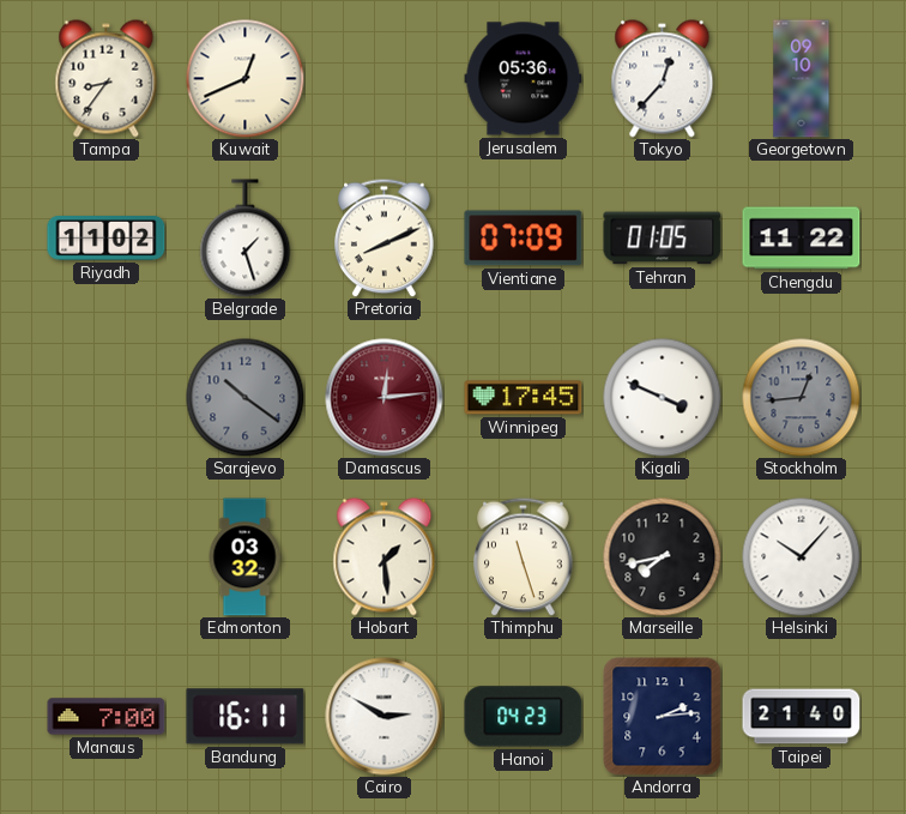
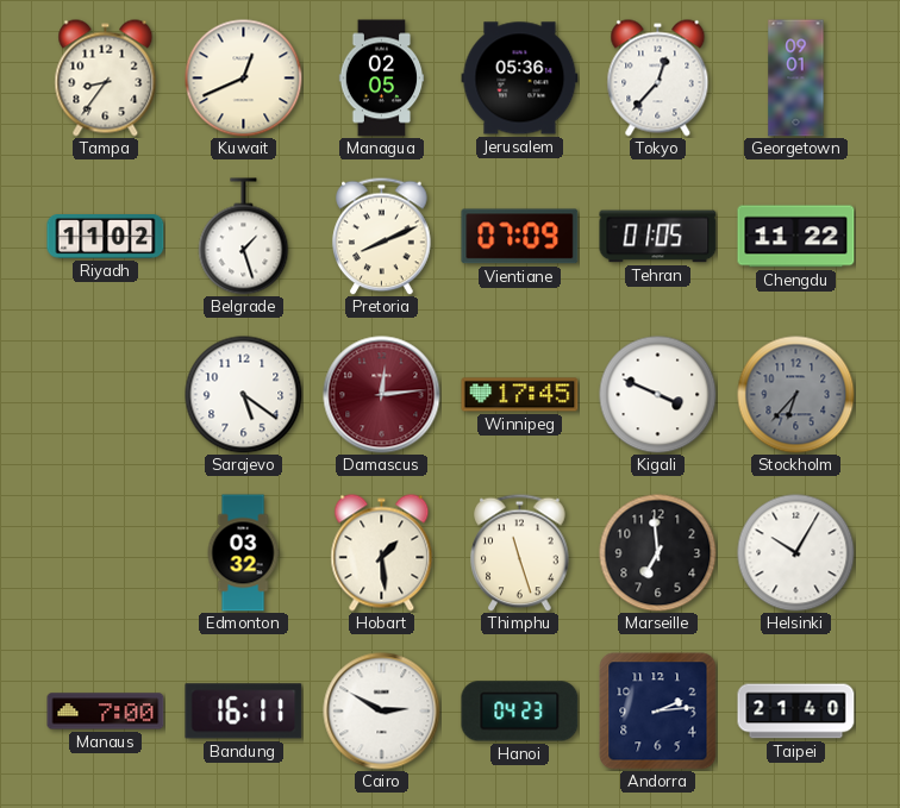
Managua: none -> 02:05
Georgetown: 09:10 -> 09:01
Sarajevo: 10:21 -> 5:21
Sarajevo dial: grey -> white
Stockholm: 12:44 -> 6:37
Marseille: 7:43 -> 6:59
Helsinki: 10:07 -> 10:05
